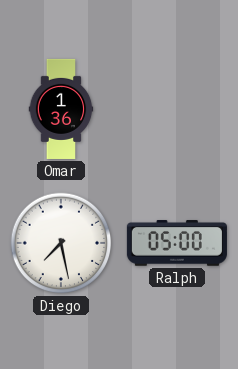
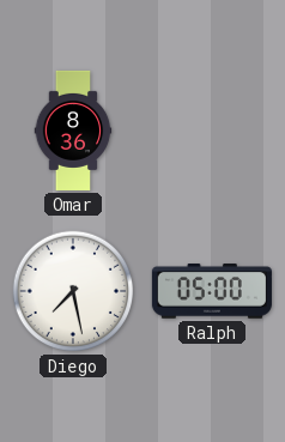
Omar: 1:36 -> 8:36
